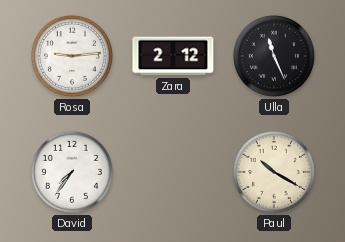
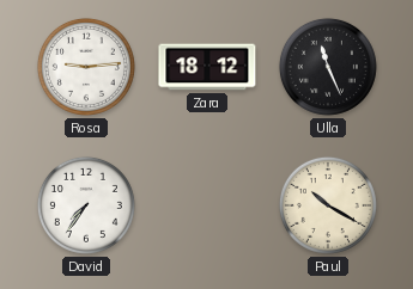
Zara: 2:12 -> 18:12
